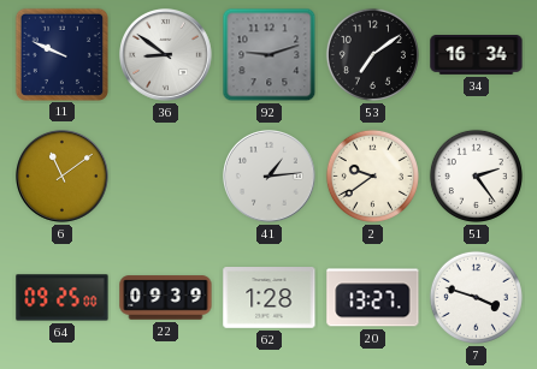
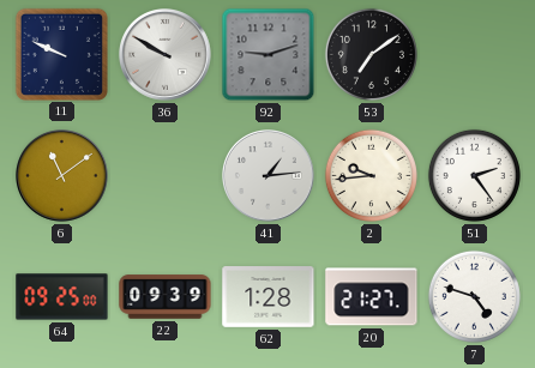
36: 8:51 -> 9:50
34: 16:34 -> none
2: 9:39 -> 9:44
20: 13:27 -> 21:27
7: 3:48 -> 4:48
